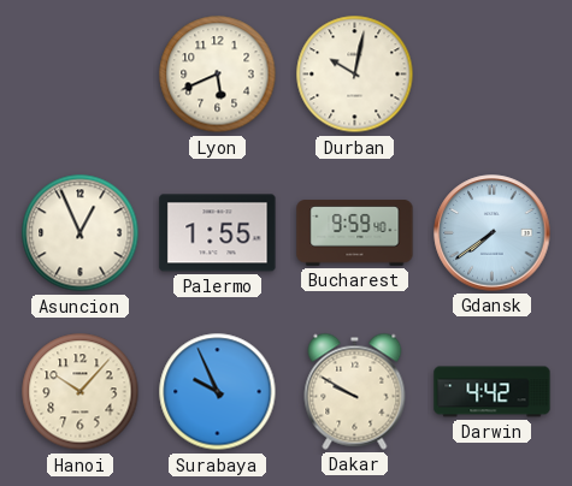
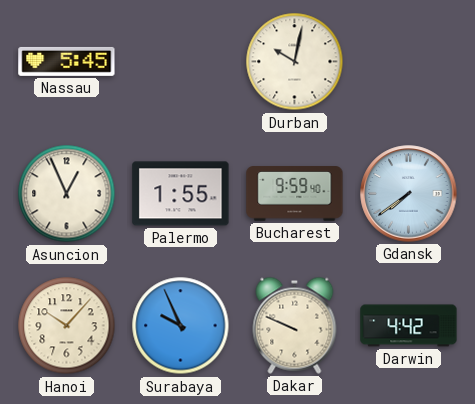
Nassau: none -> 5:45
Lyon: 5:41 -> none
Dakar: 9:50 -> 9:49
